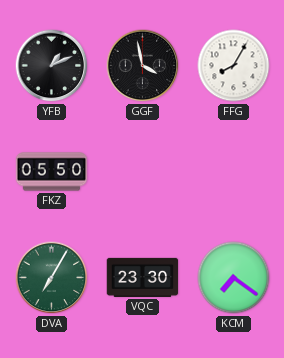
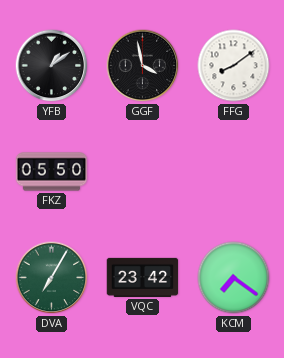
YFB: 1:11 -> 1:09
FFG: 8:05 -> 8:09
VQC: 23:30 -> 23:42
